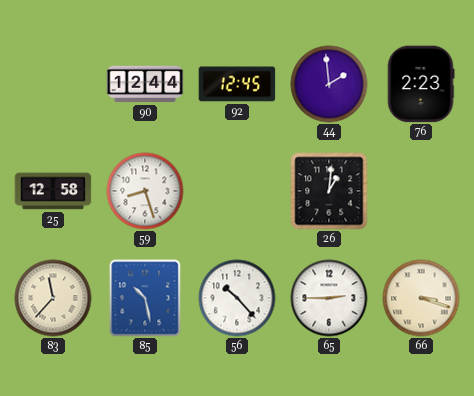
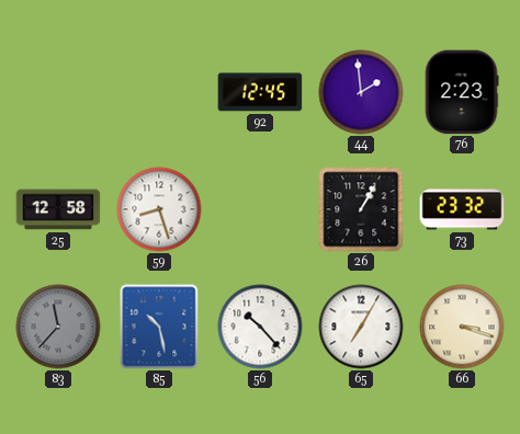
90: 12:44 -> none
26: 1:01 -> 1:05
73: none -> 23:32
83 dial: cream -> grey
65: 2:45 -> 7:05
